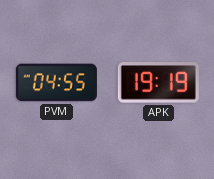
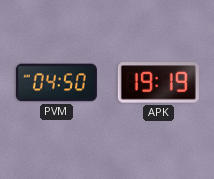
PVM: 04:55 -> 04:50
